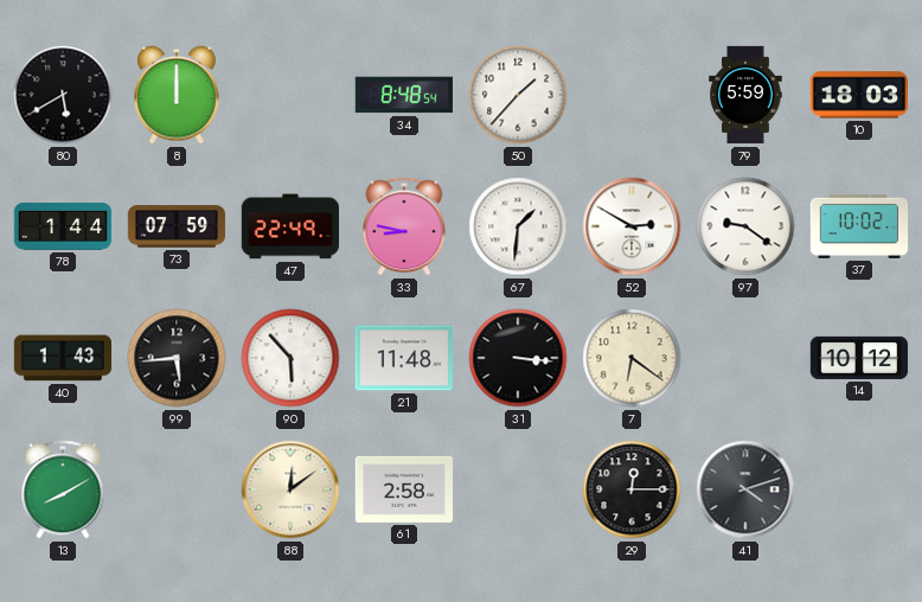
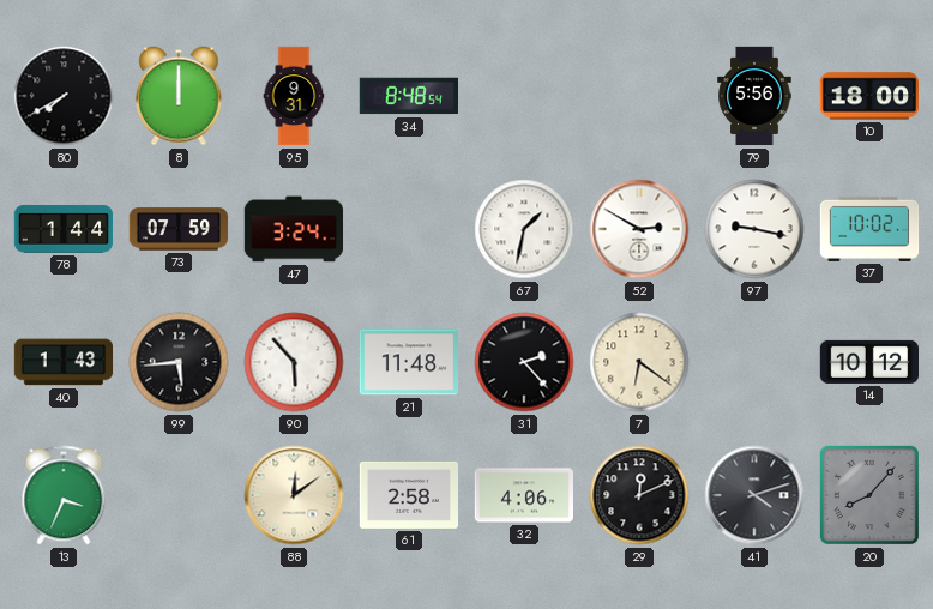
80: 5:40 -> 7:40
95: none -> 9:31
50: 1:37 -> none
79: 5:59 -> 5:56
10: 18:03 -> 18:00
47: 22:49 -> 3:24
33: 8:47 -> none
67: 1:31 -> 1:32
97: 9:21 -> 9:17
31: 3:16 -> 2:23
13: 8:10 -> 3:34
32: none -> 4:06
29: 12:15 -> 12:11
20: none -> 8:07
